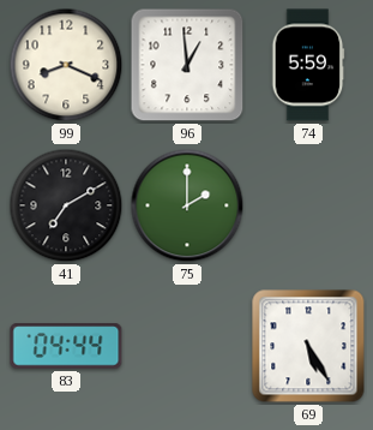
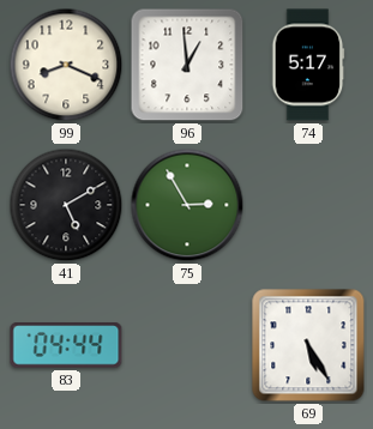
74: 5:59 -> 5:17
41: 7:10 -> 5:10
75: 2:00 -> 2:55
